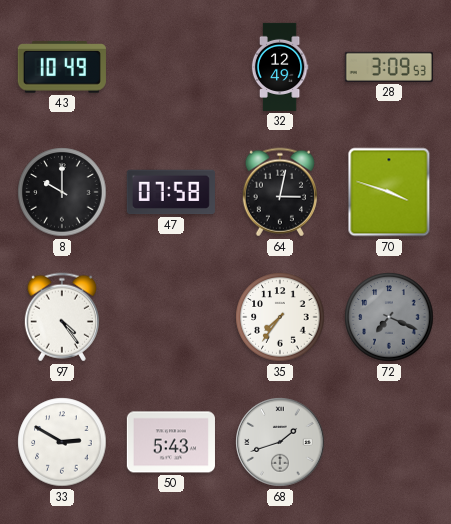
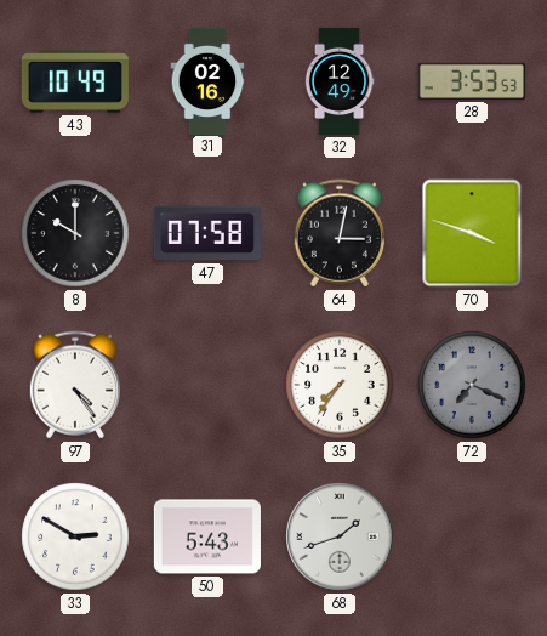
31: none -> 02:16
28: 3:09 -> 3:53
